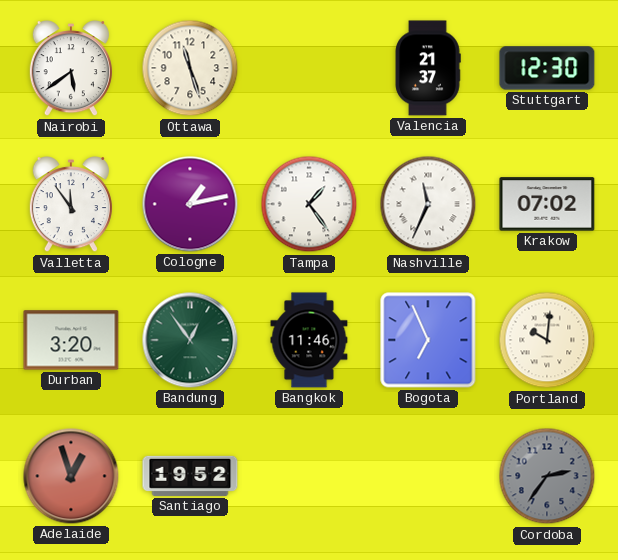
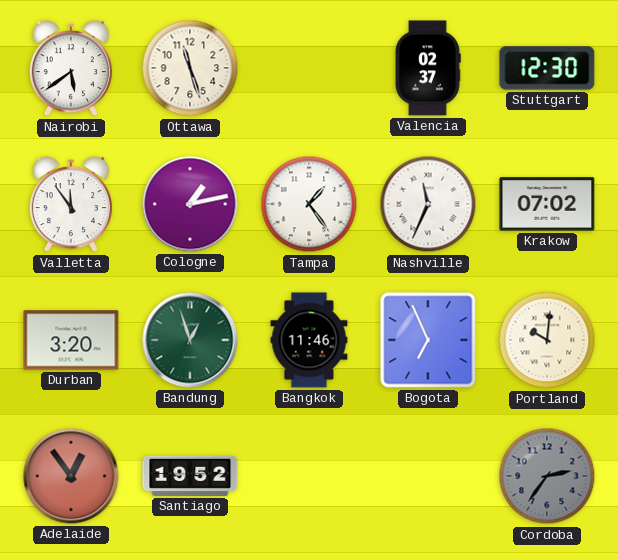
Valencia: 21:37 -> 02:37
Bandung: 12:54 -> 12:57
Adelaide: 12:57 -> 12:54
